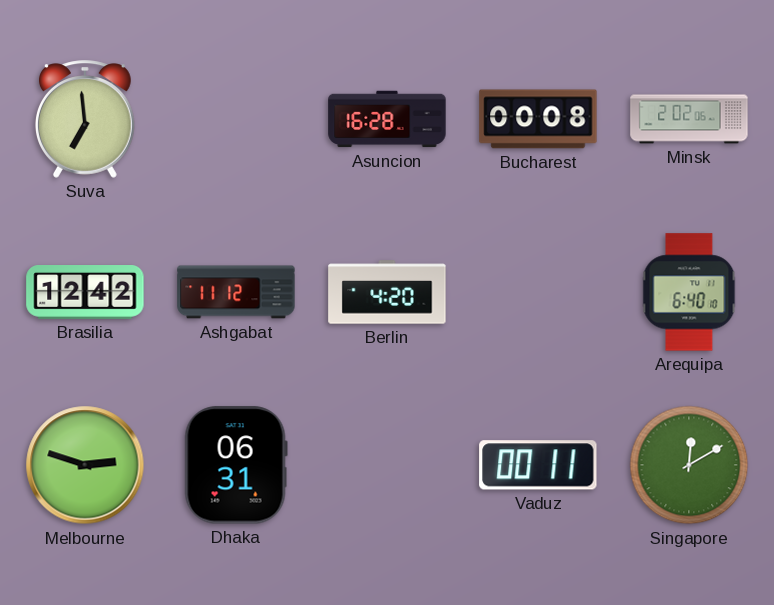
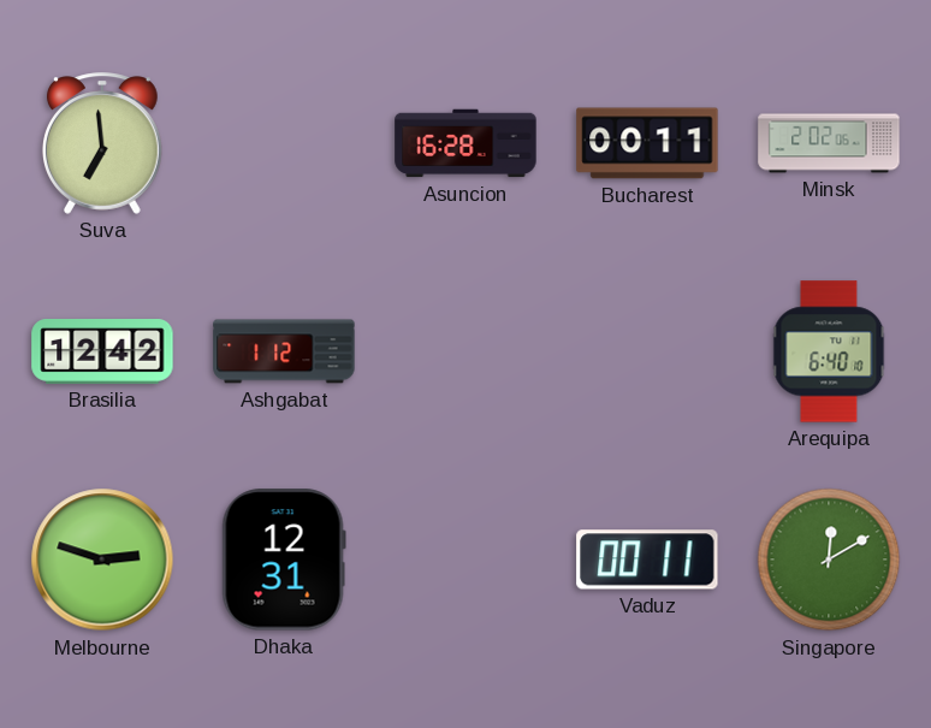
Bucharest: 00:08 -> 00:11
Ashgabat: 11:12 -> 1:12
Berlin: 4:20 -> none
Dhaka: 06:31 -> 12:31
